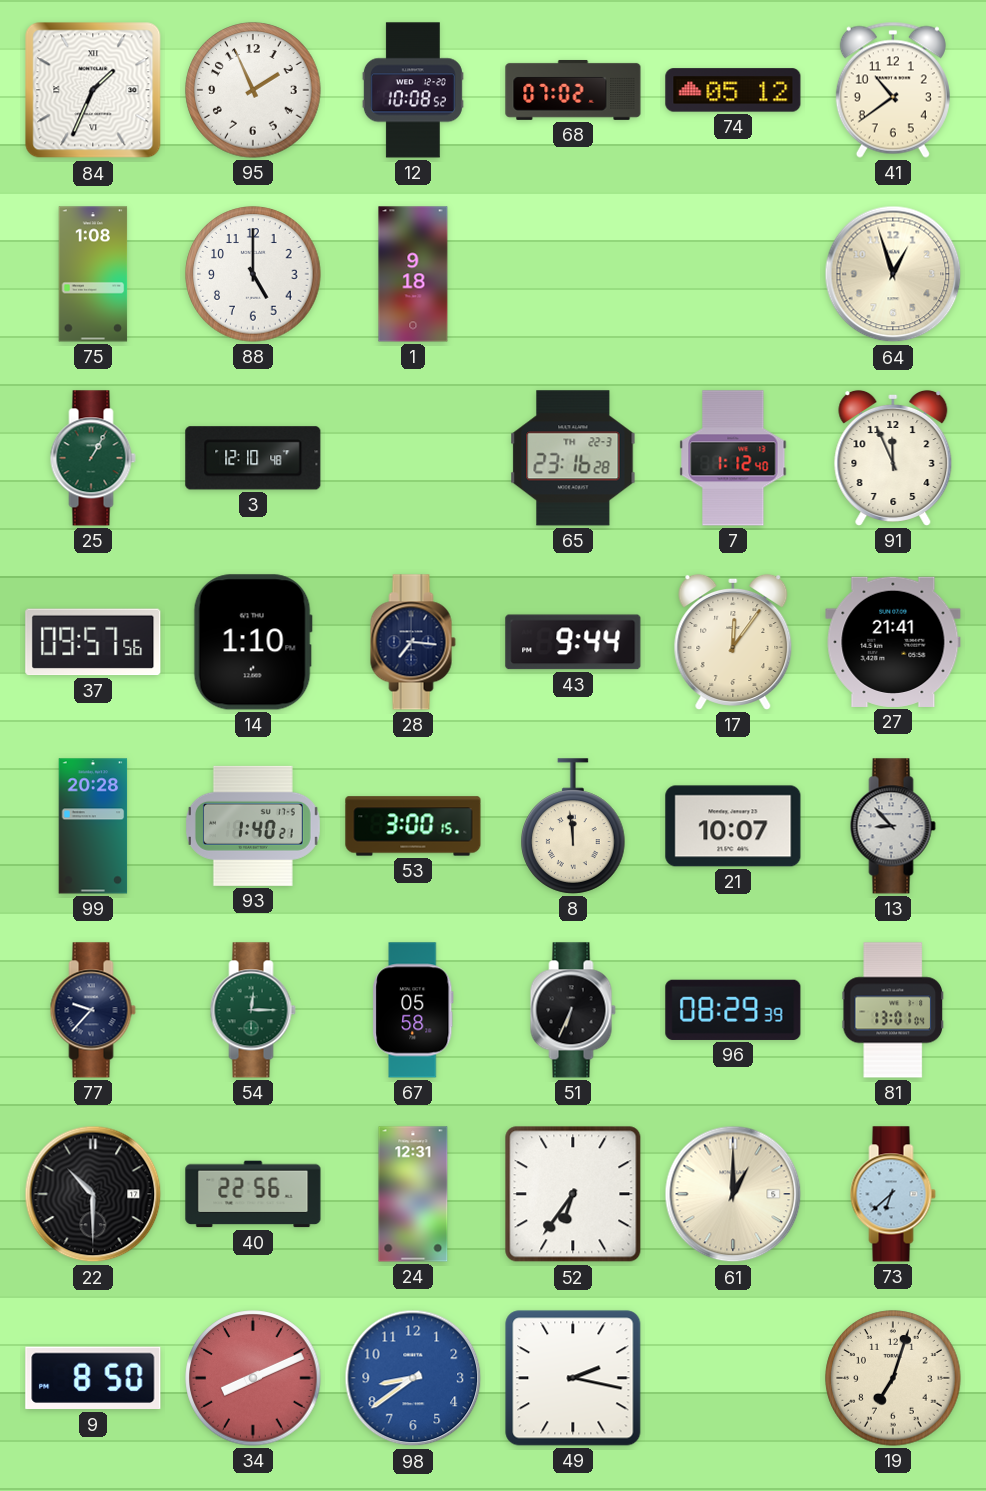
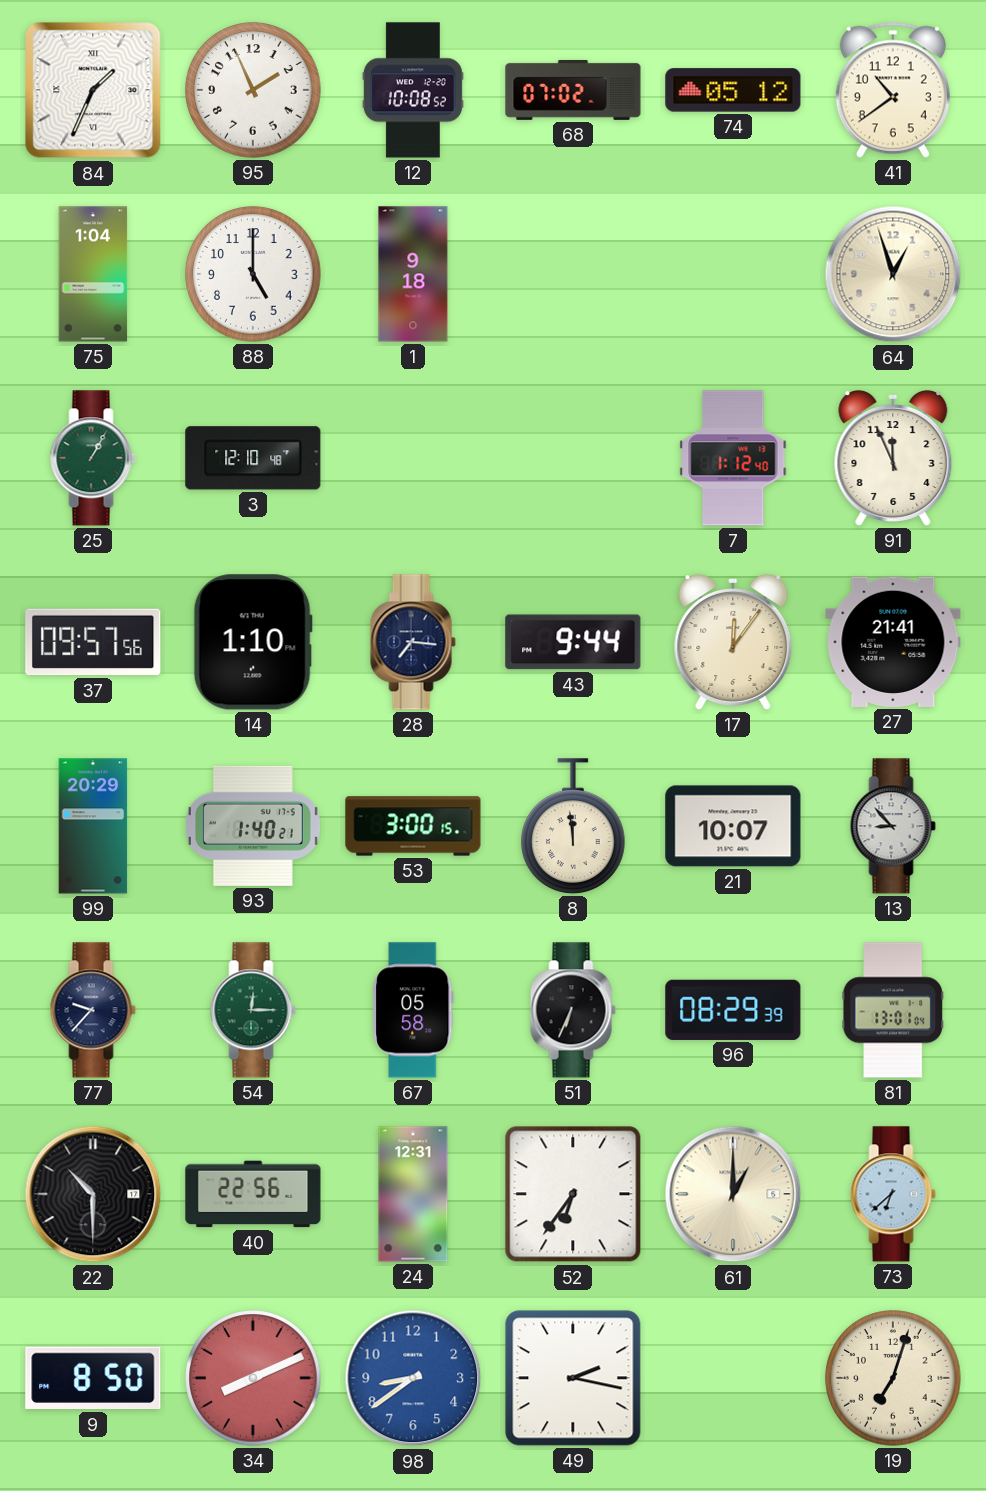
75: 1:08 -> 1:04
65: 23:16 -> none
99: 20:28 -> 20:29
